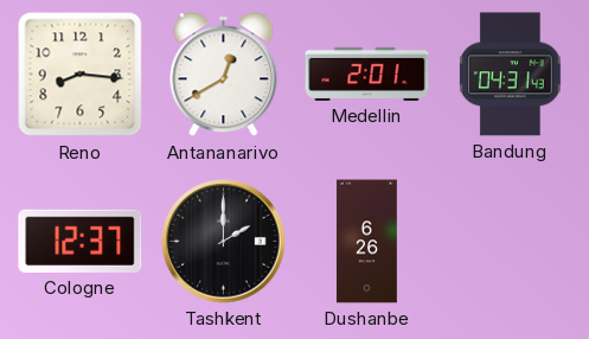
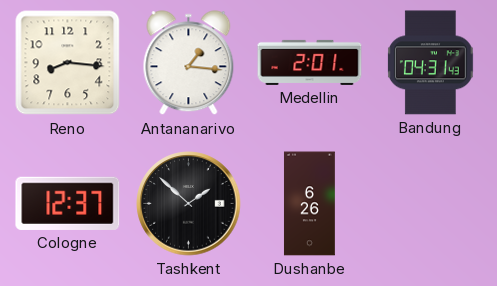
Antananarivo: 12:40 -> 1:16
Tashkent: 2:00 -> 1:52
